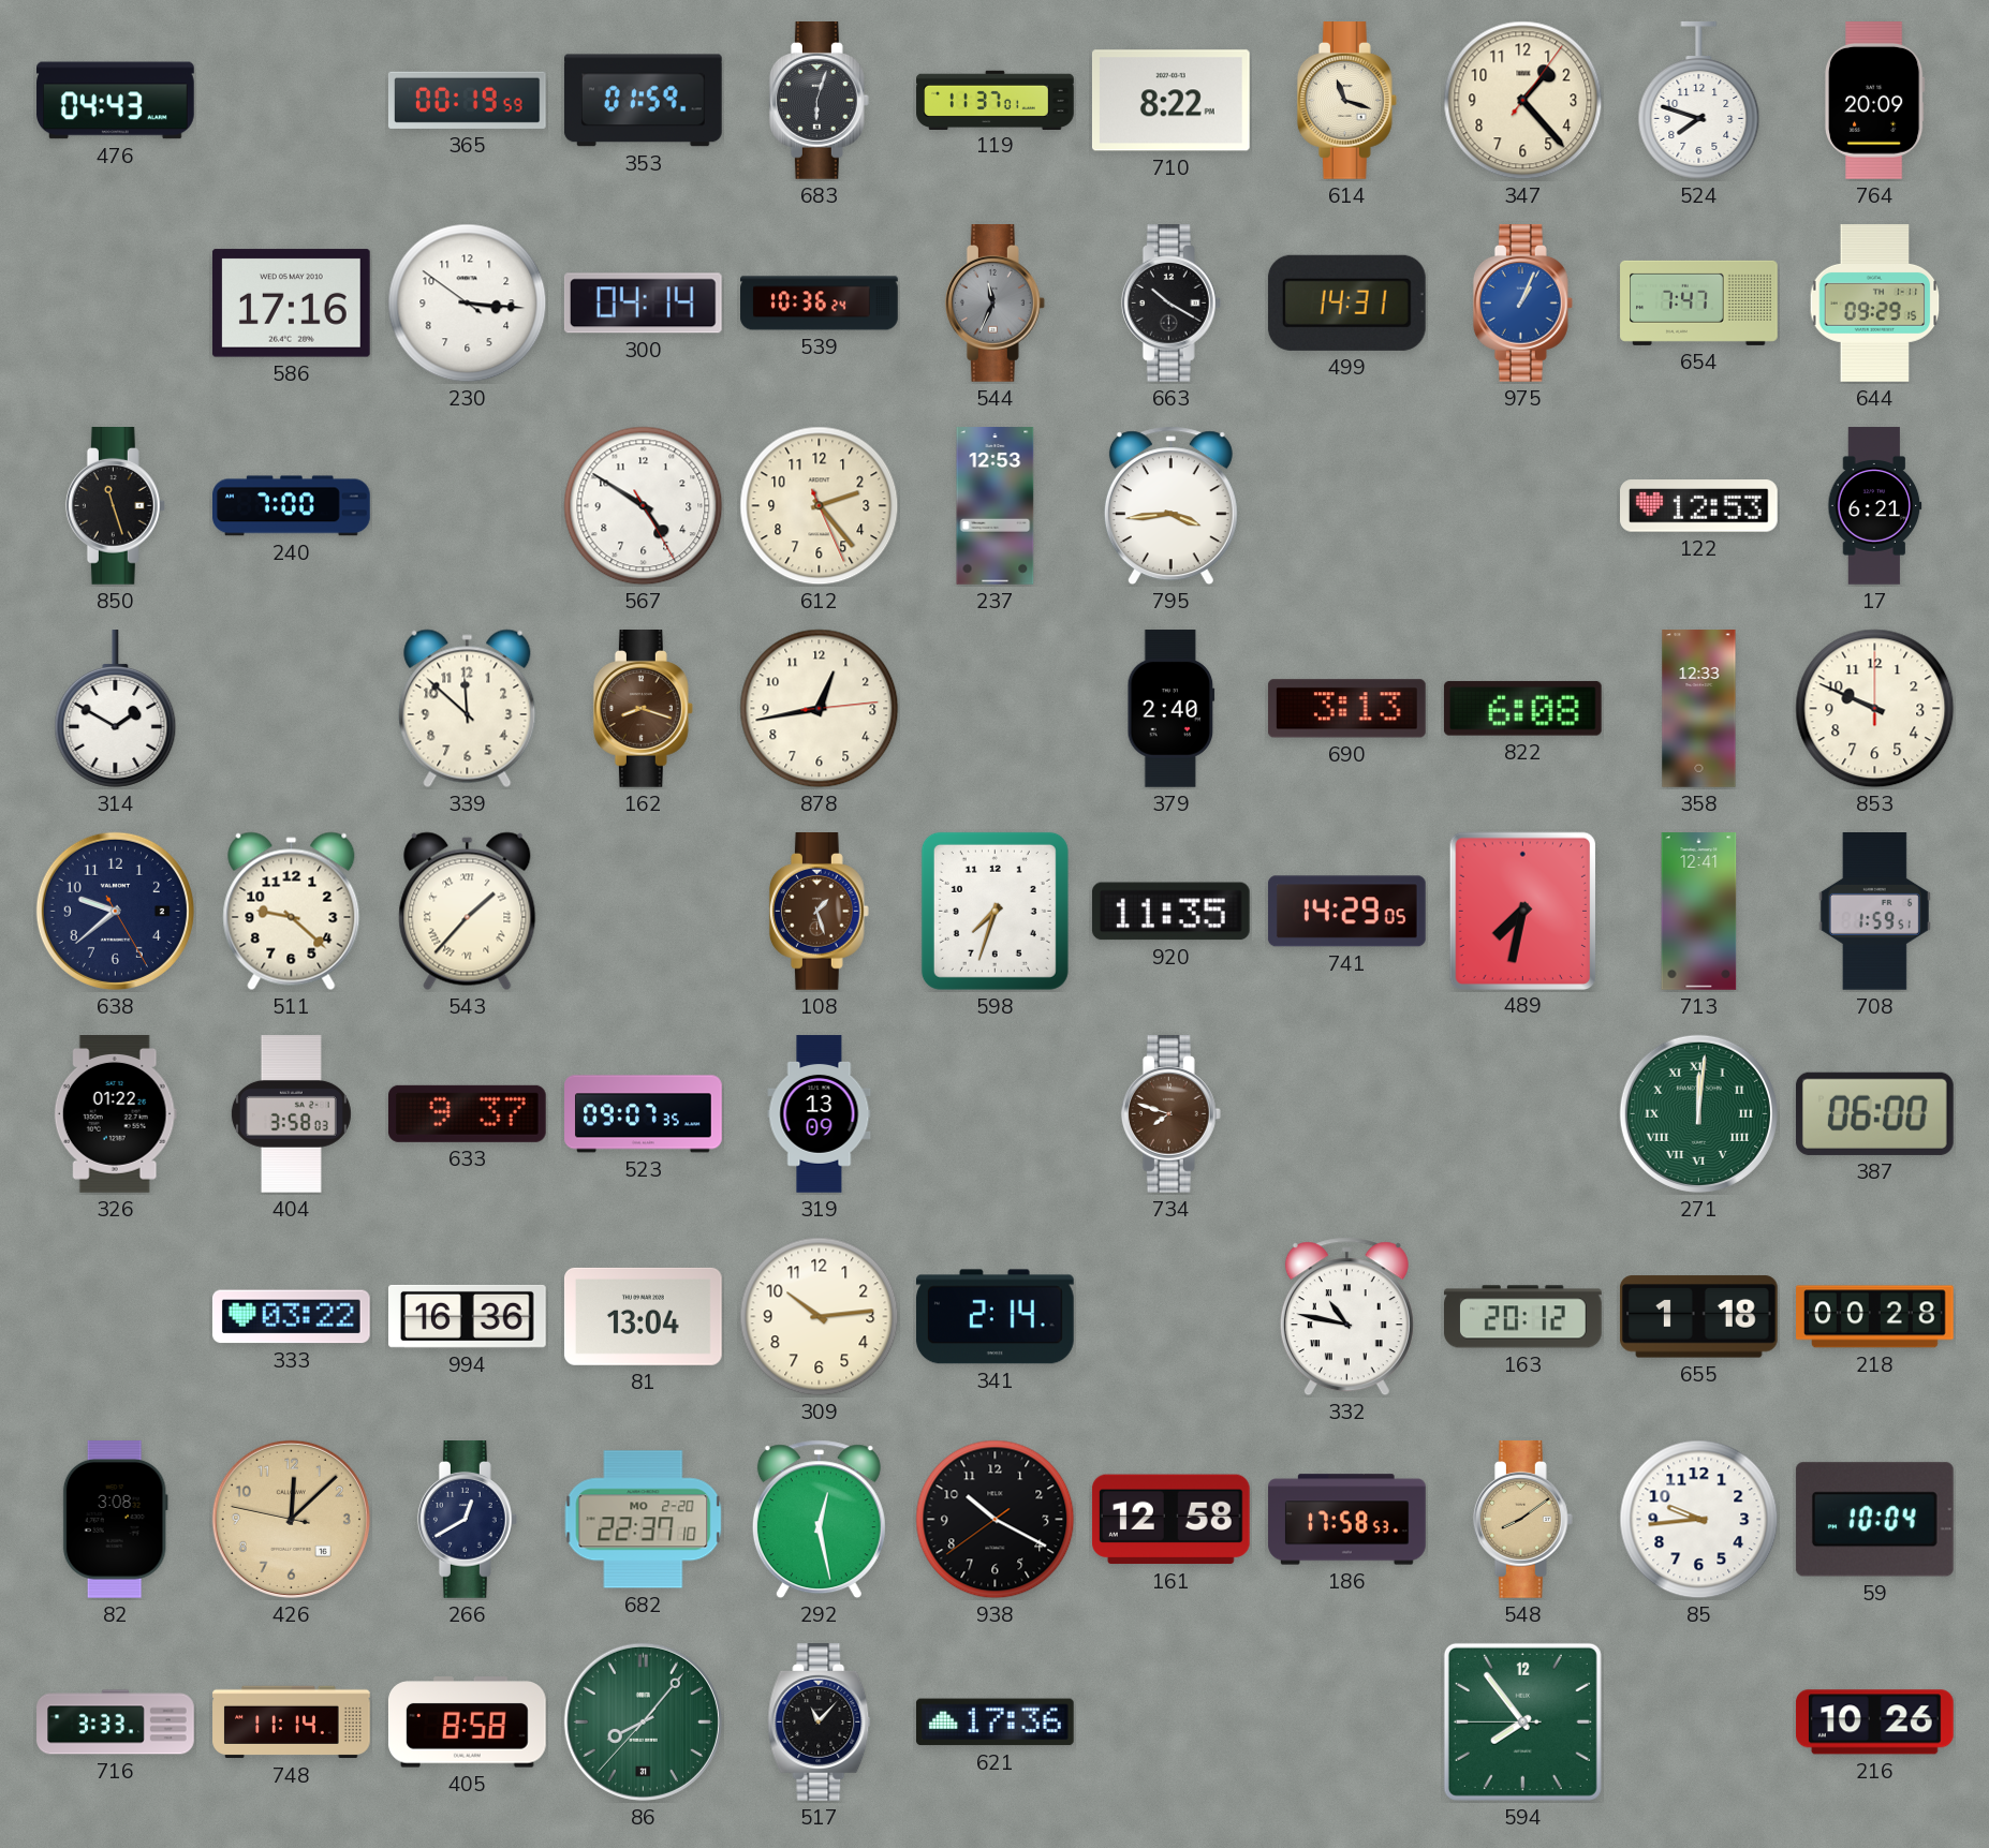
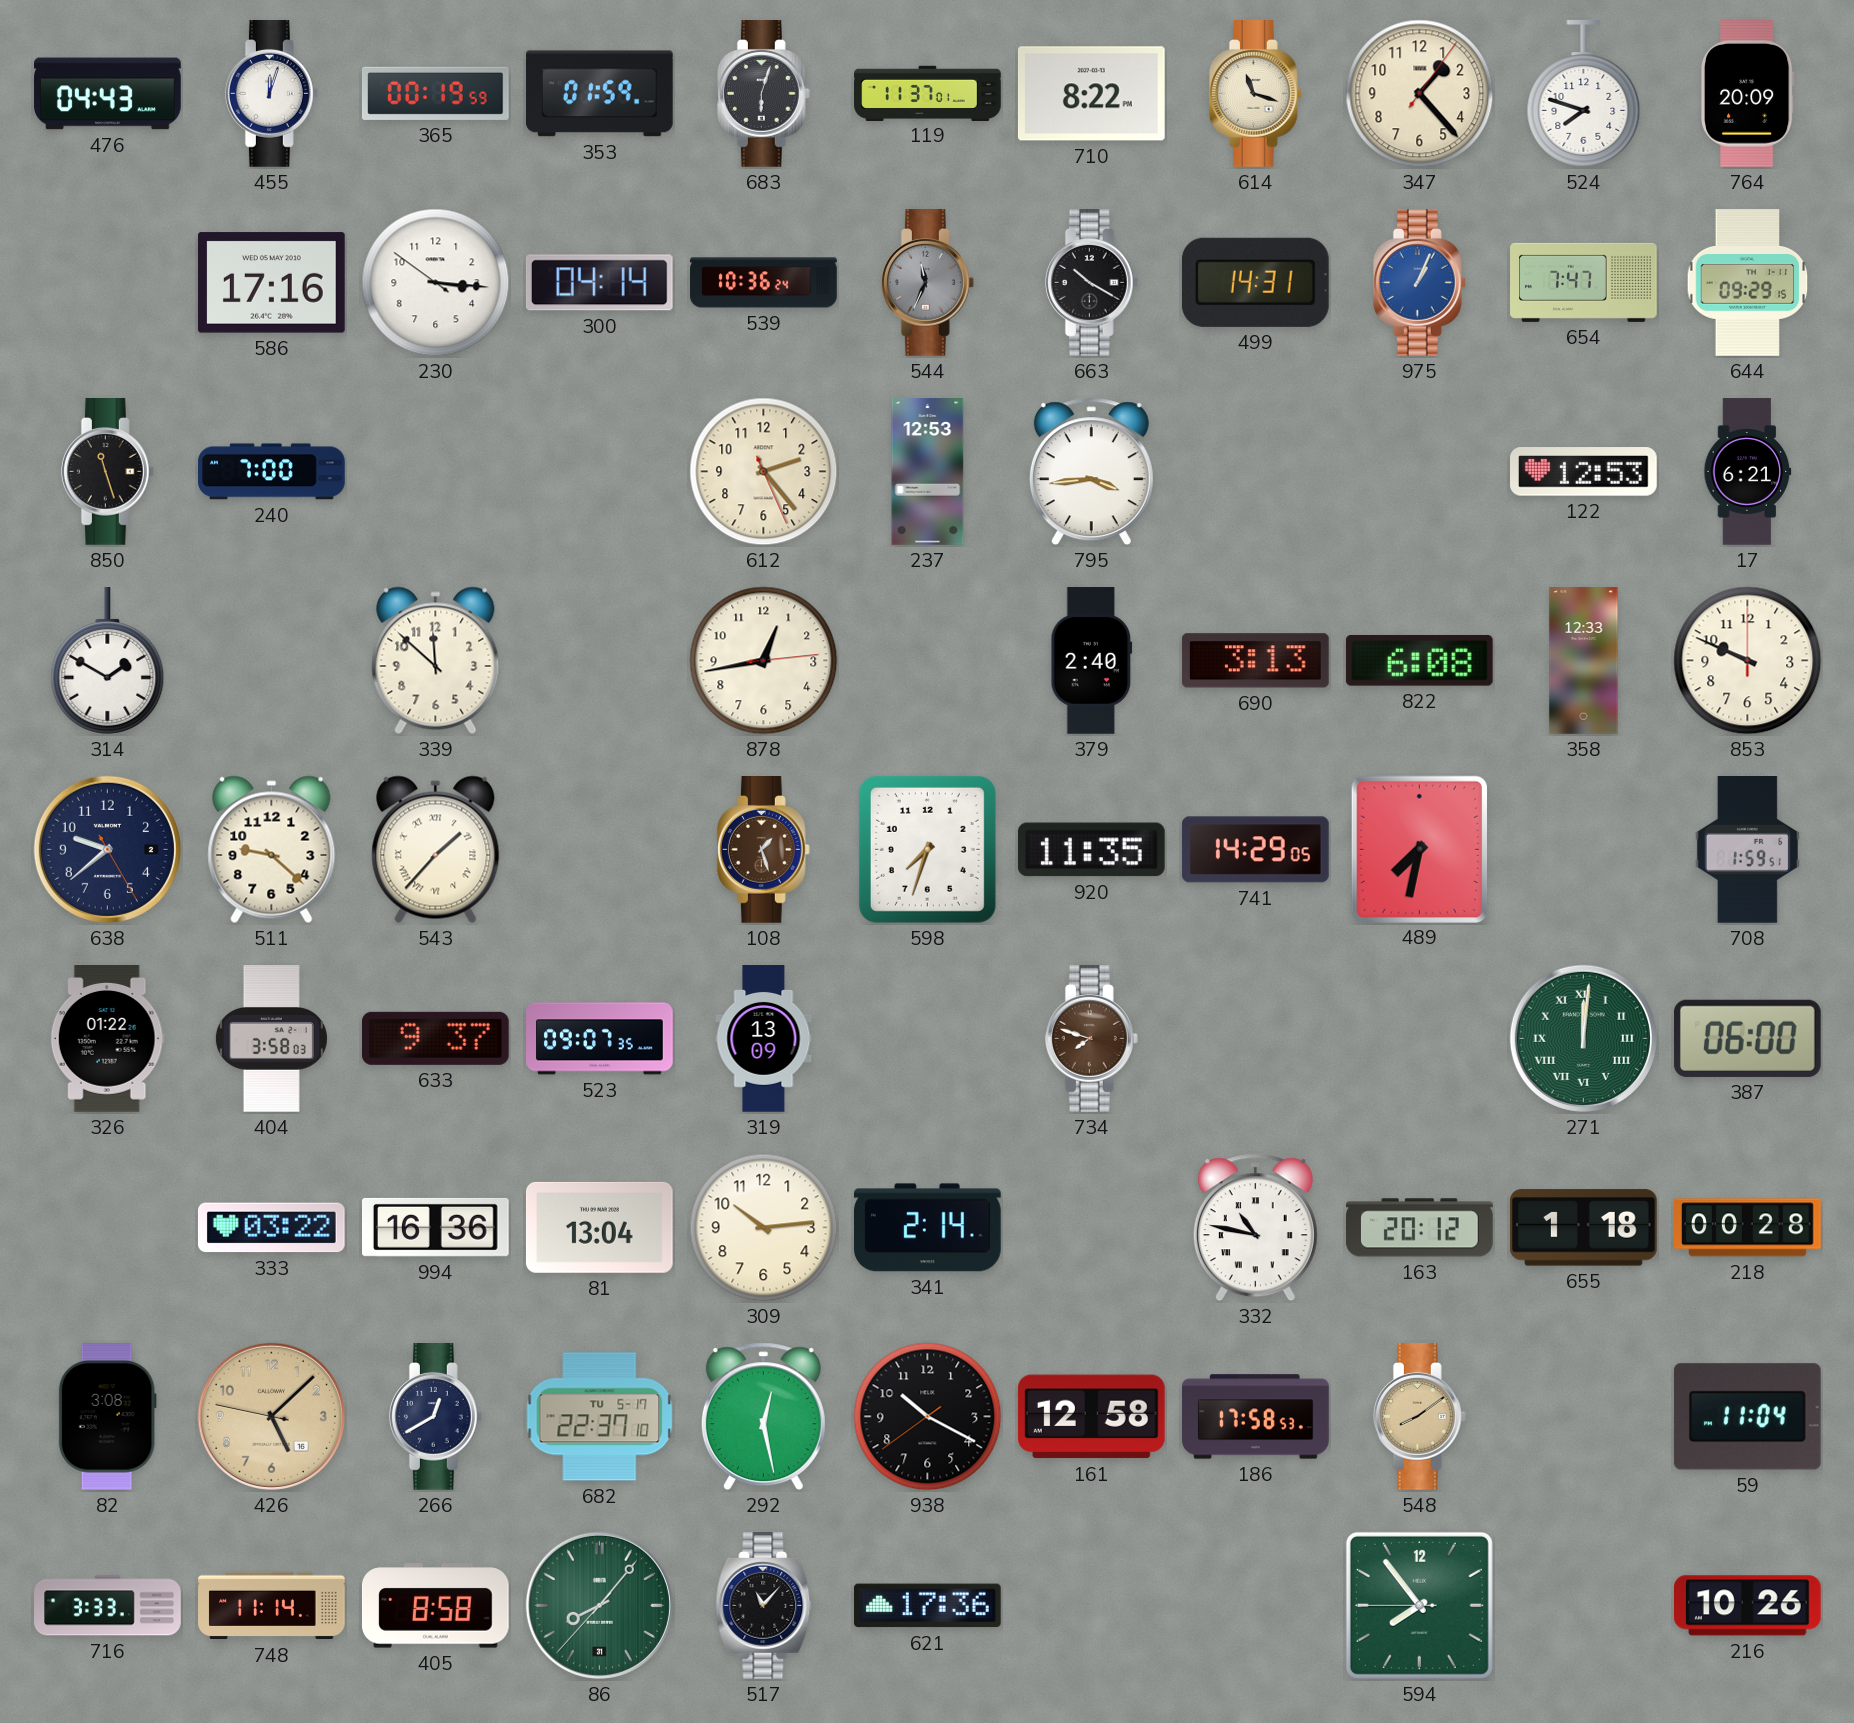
455: none -> 12:03
567: 4:50 -> none
162: 8:18 -> none
713: 12:41 -> none
426: 12:07 -> 5:07
682 date: MO 2-20 -> TU 5-17
85: 9:44 -> none
59: 10:04 -> 11:04
